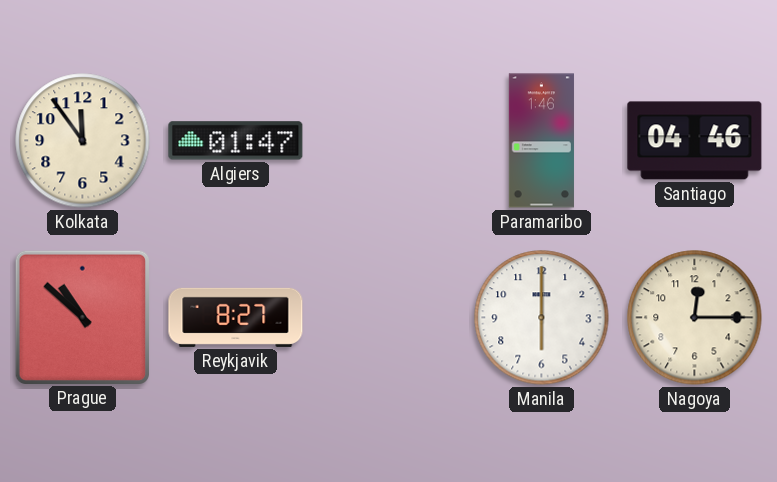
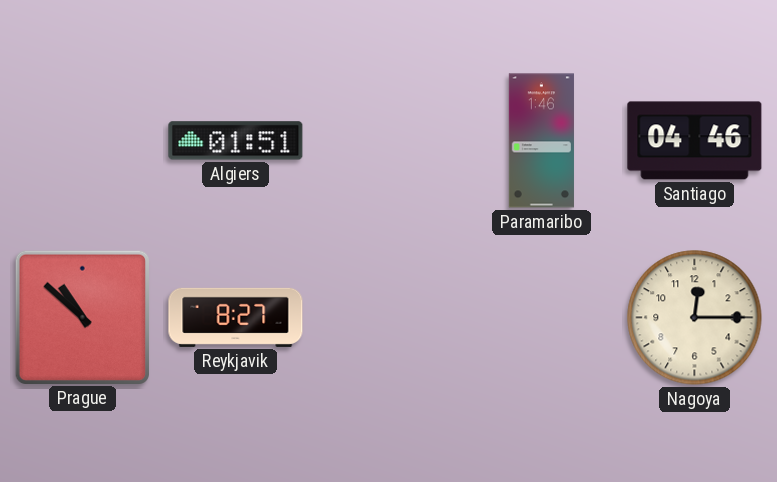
Kolkata: 11:54 -> none
Algiers: 01:47 -> 01:51
Manila: 6:00 -> none
